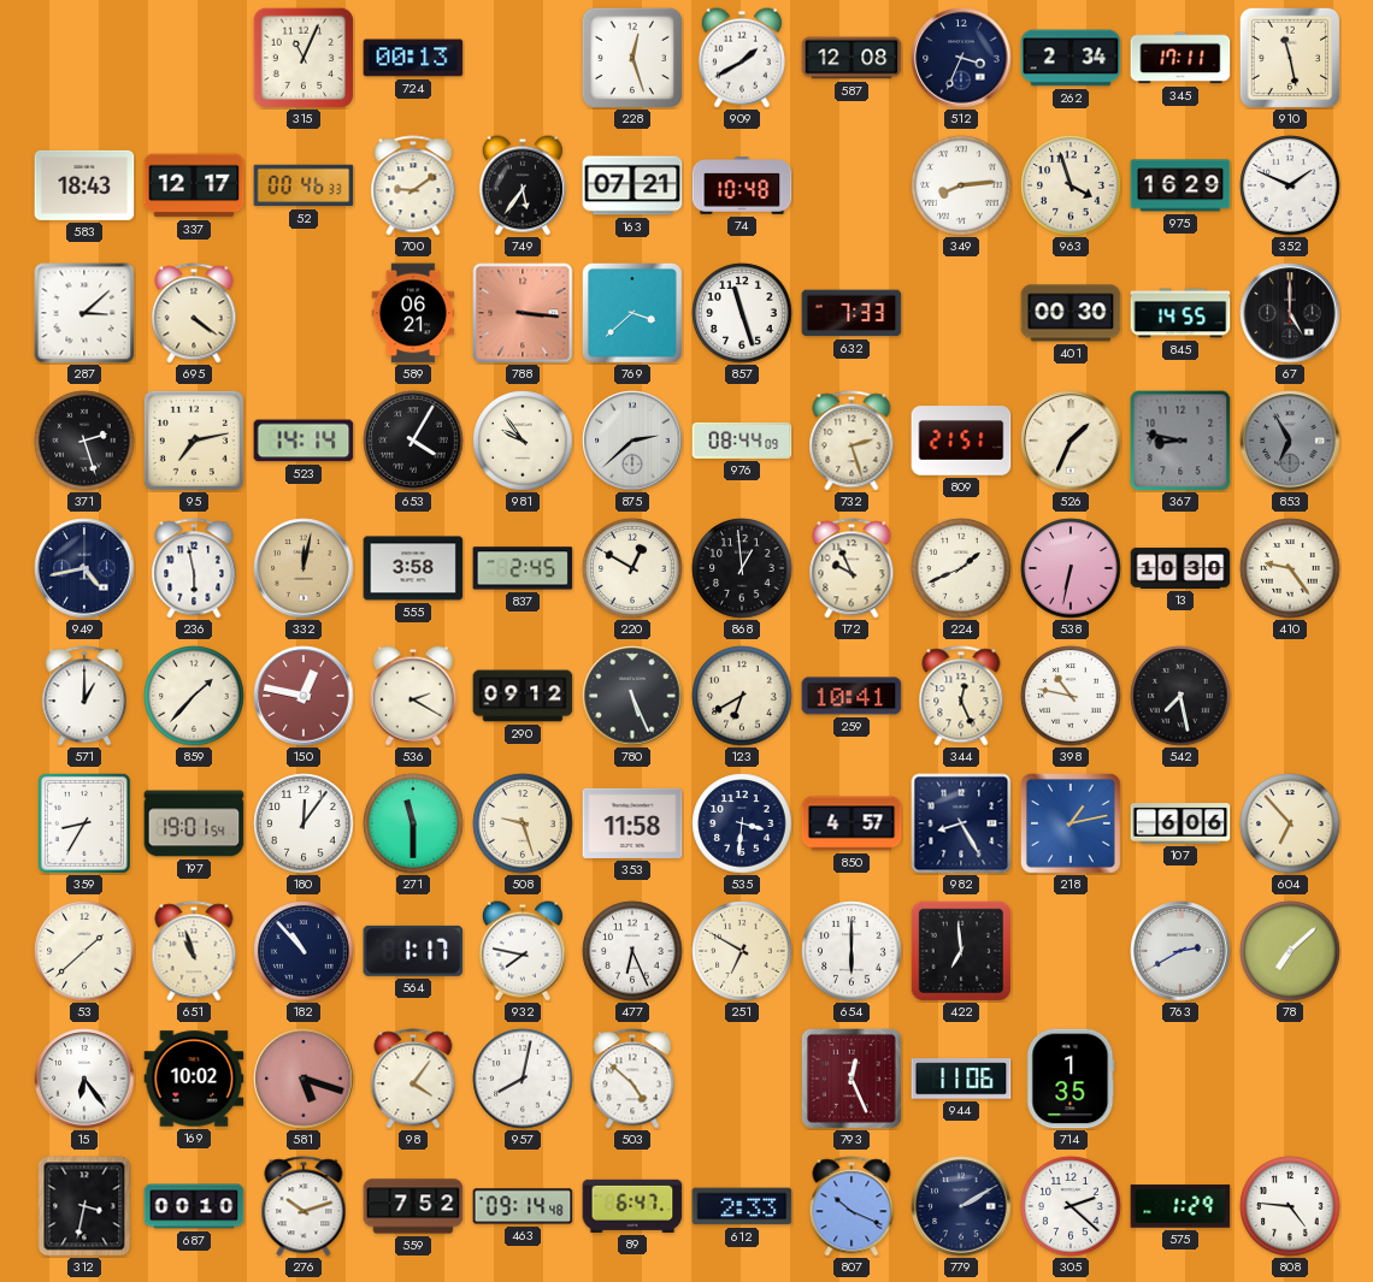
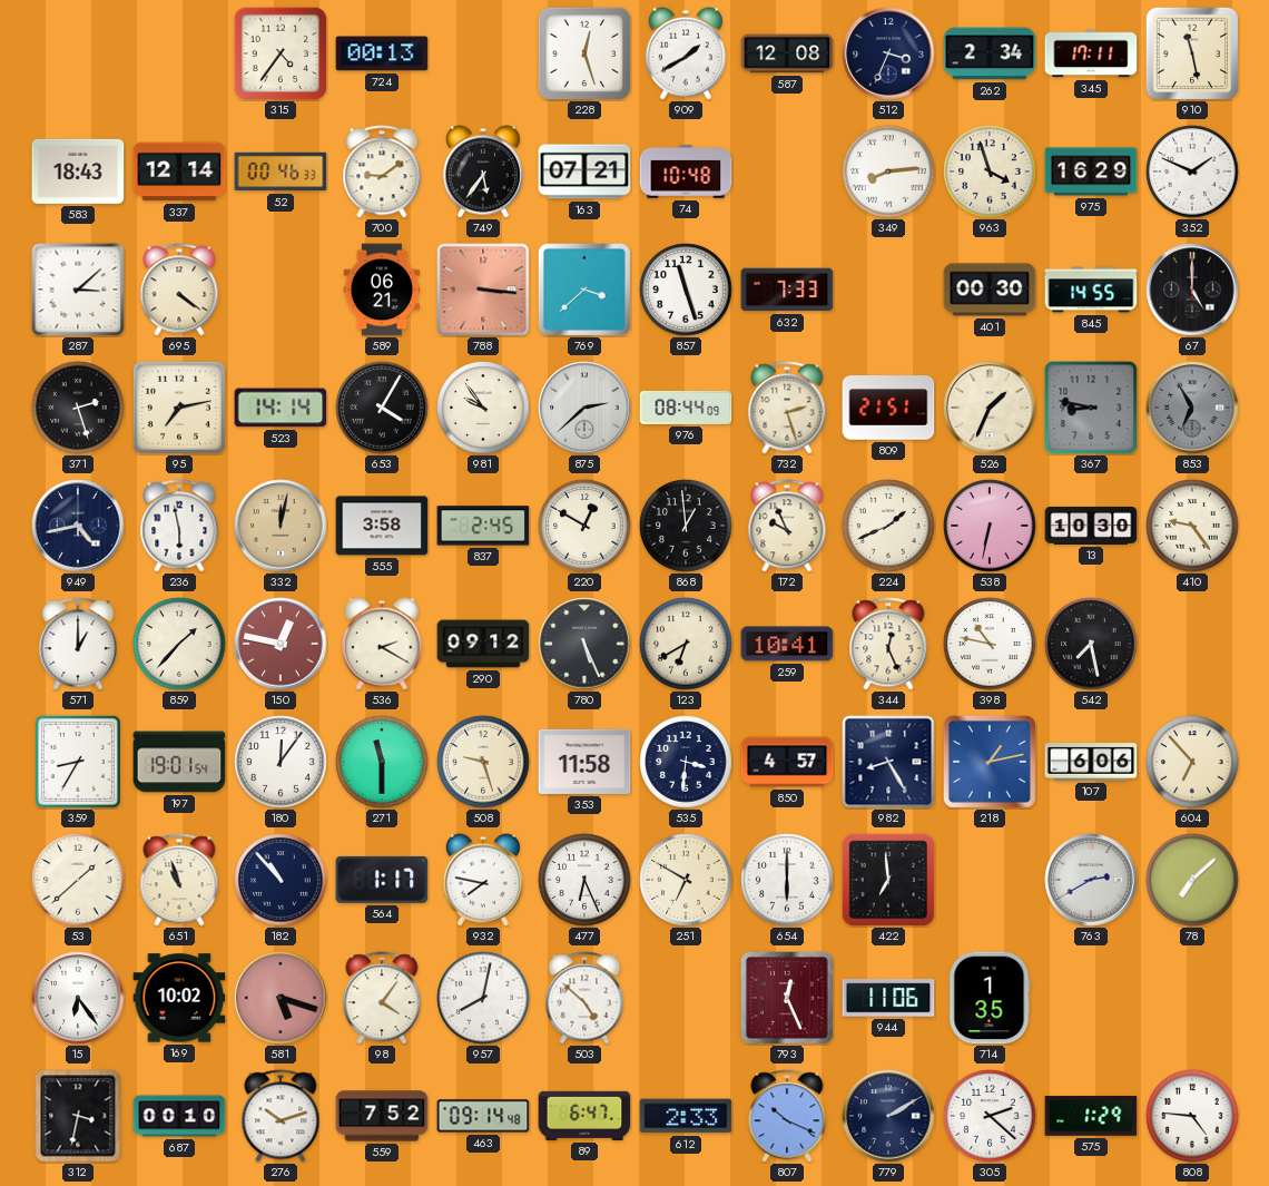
315: 11:04 -> 4:36
337: 12:17 -> 12:14
